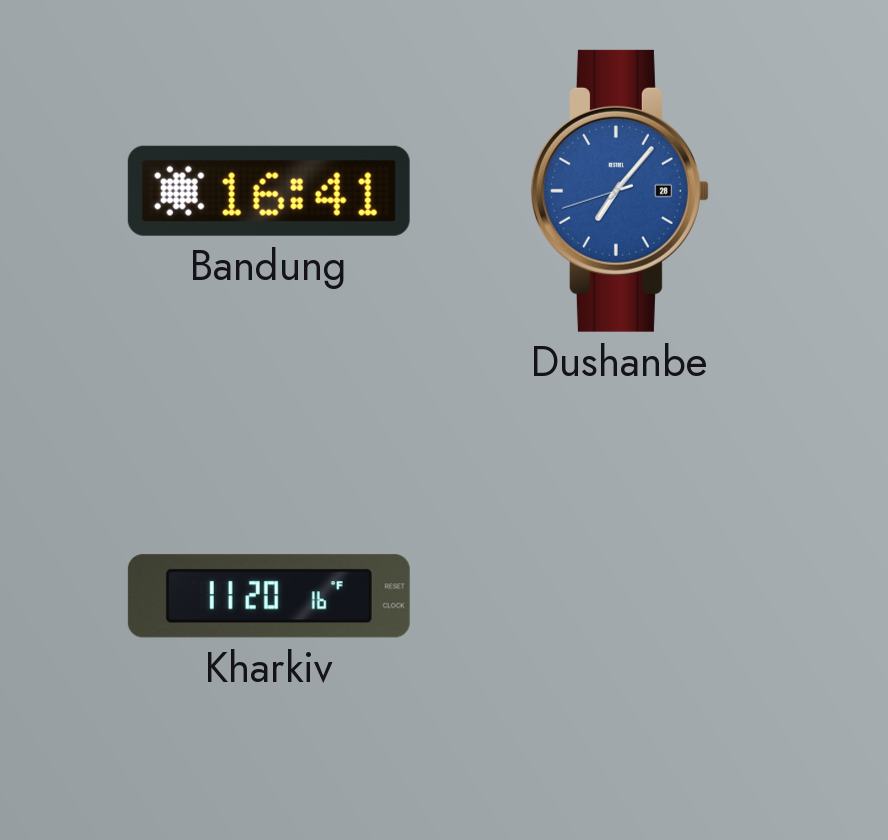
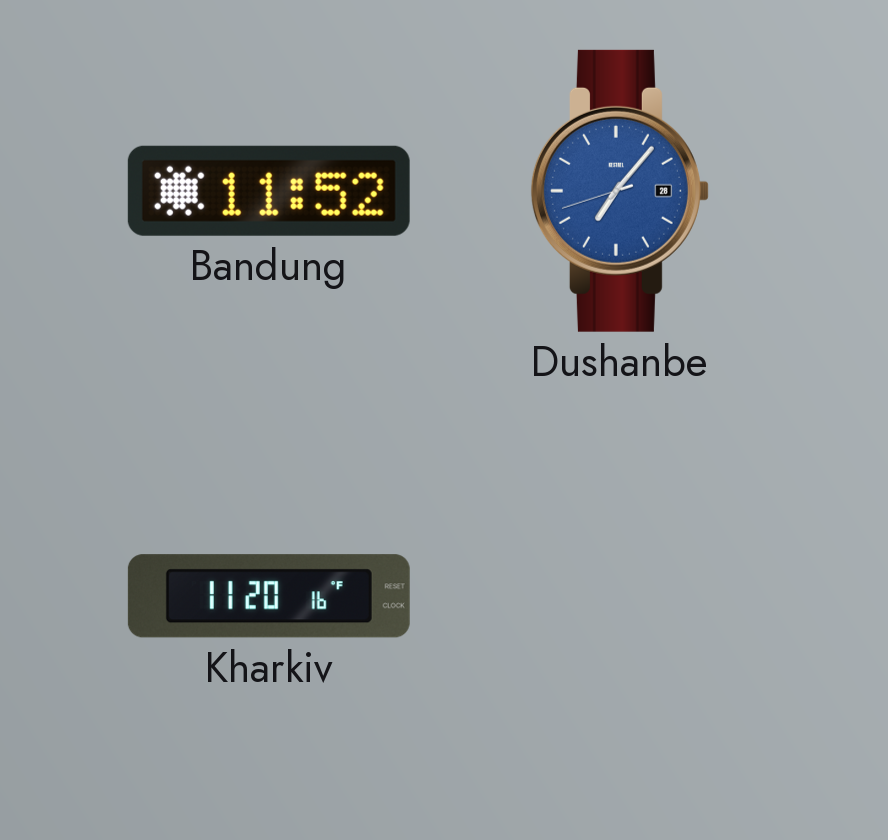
Bandung: 16:41 -> 11:52
